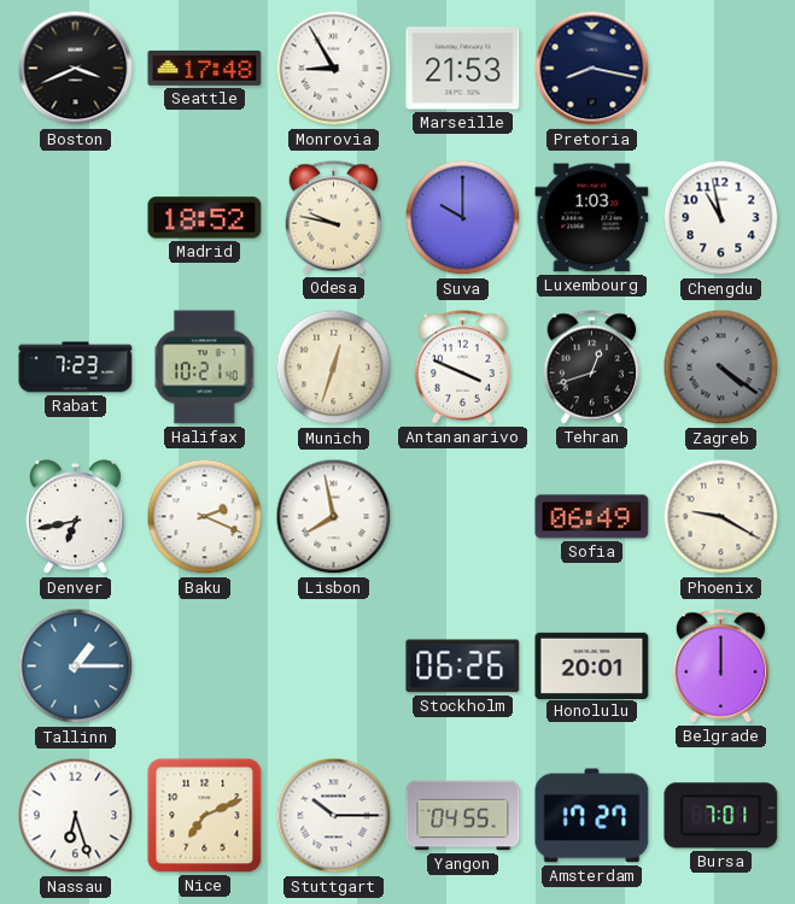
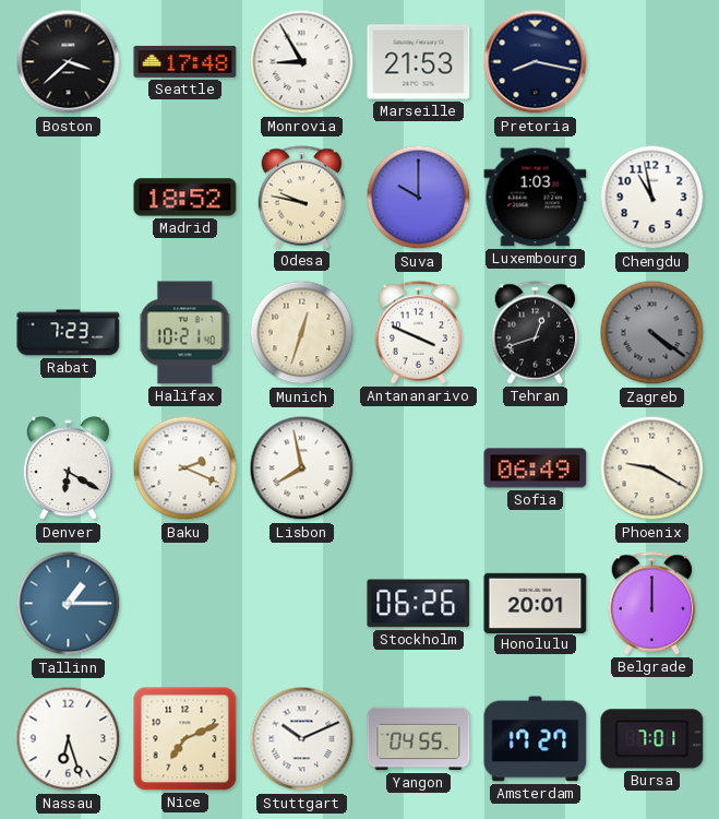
Boston: 3:41 -> 3:38
Denver: 6:43 -> 6:20
Stuttgart: 10:15 -> 10:11
